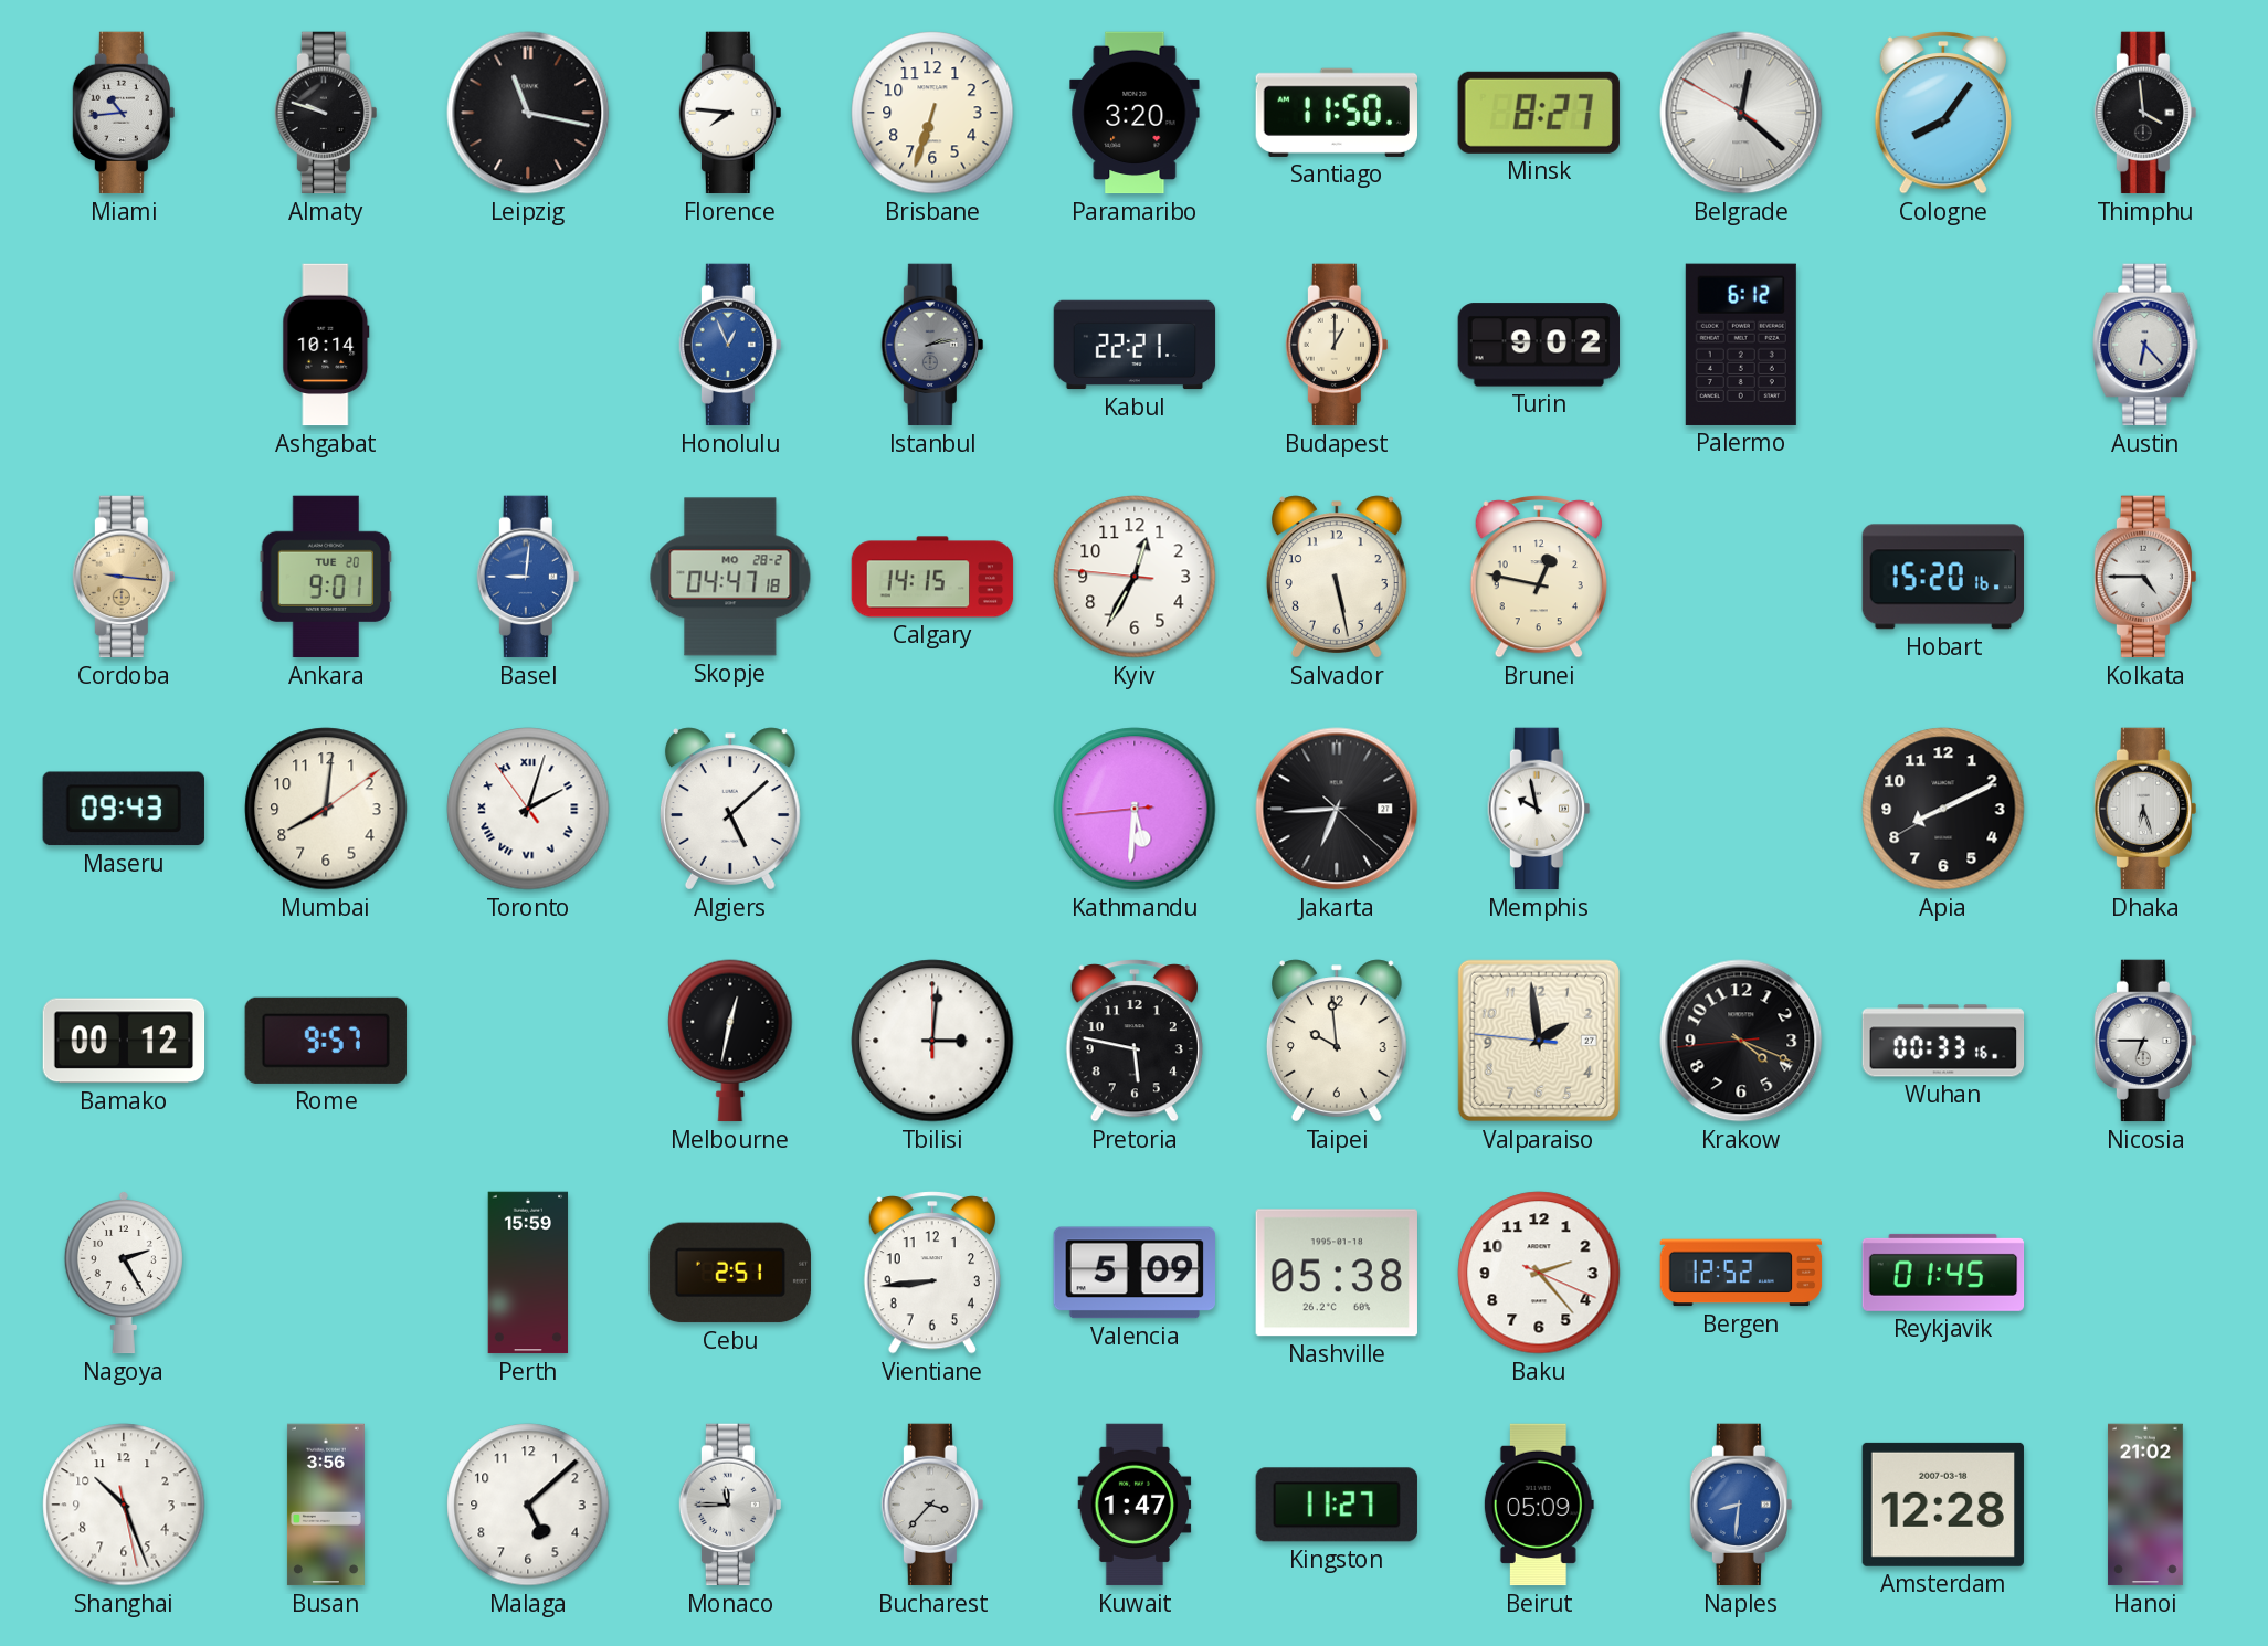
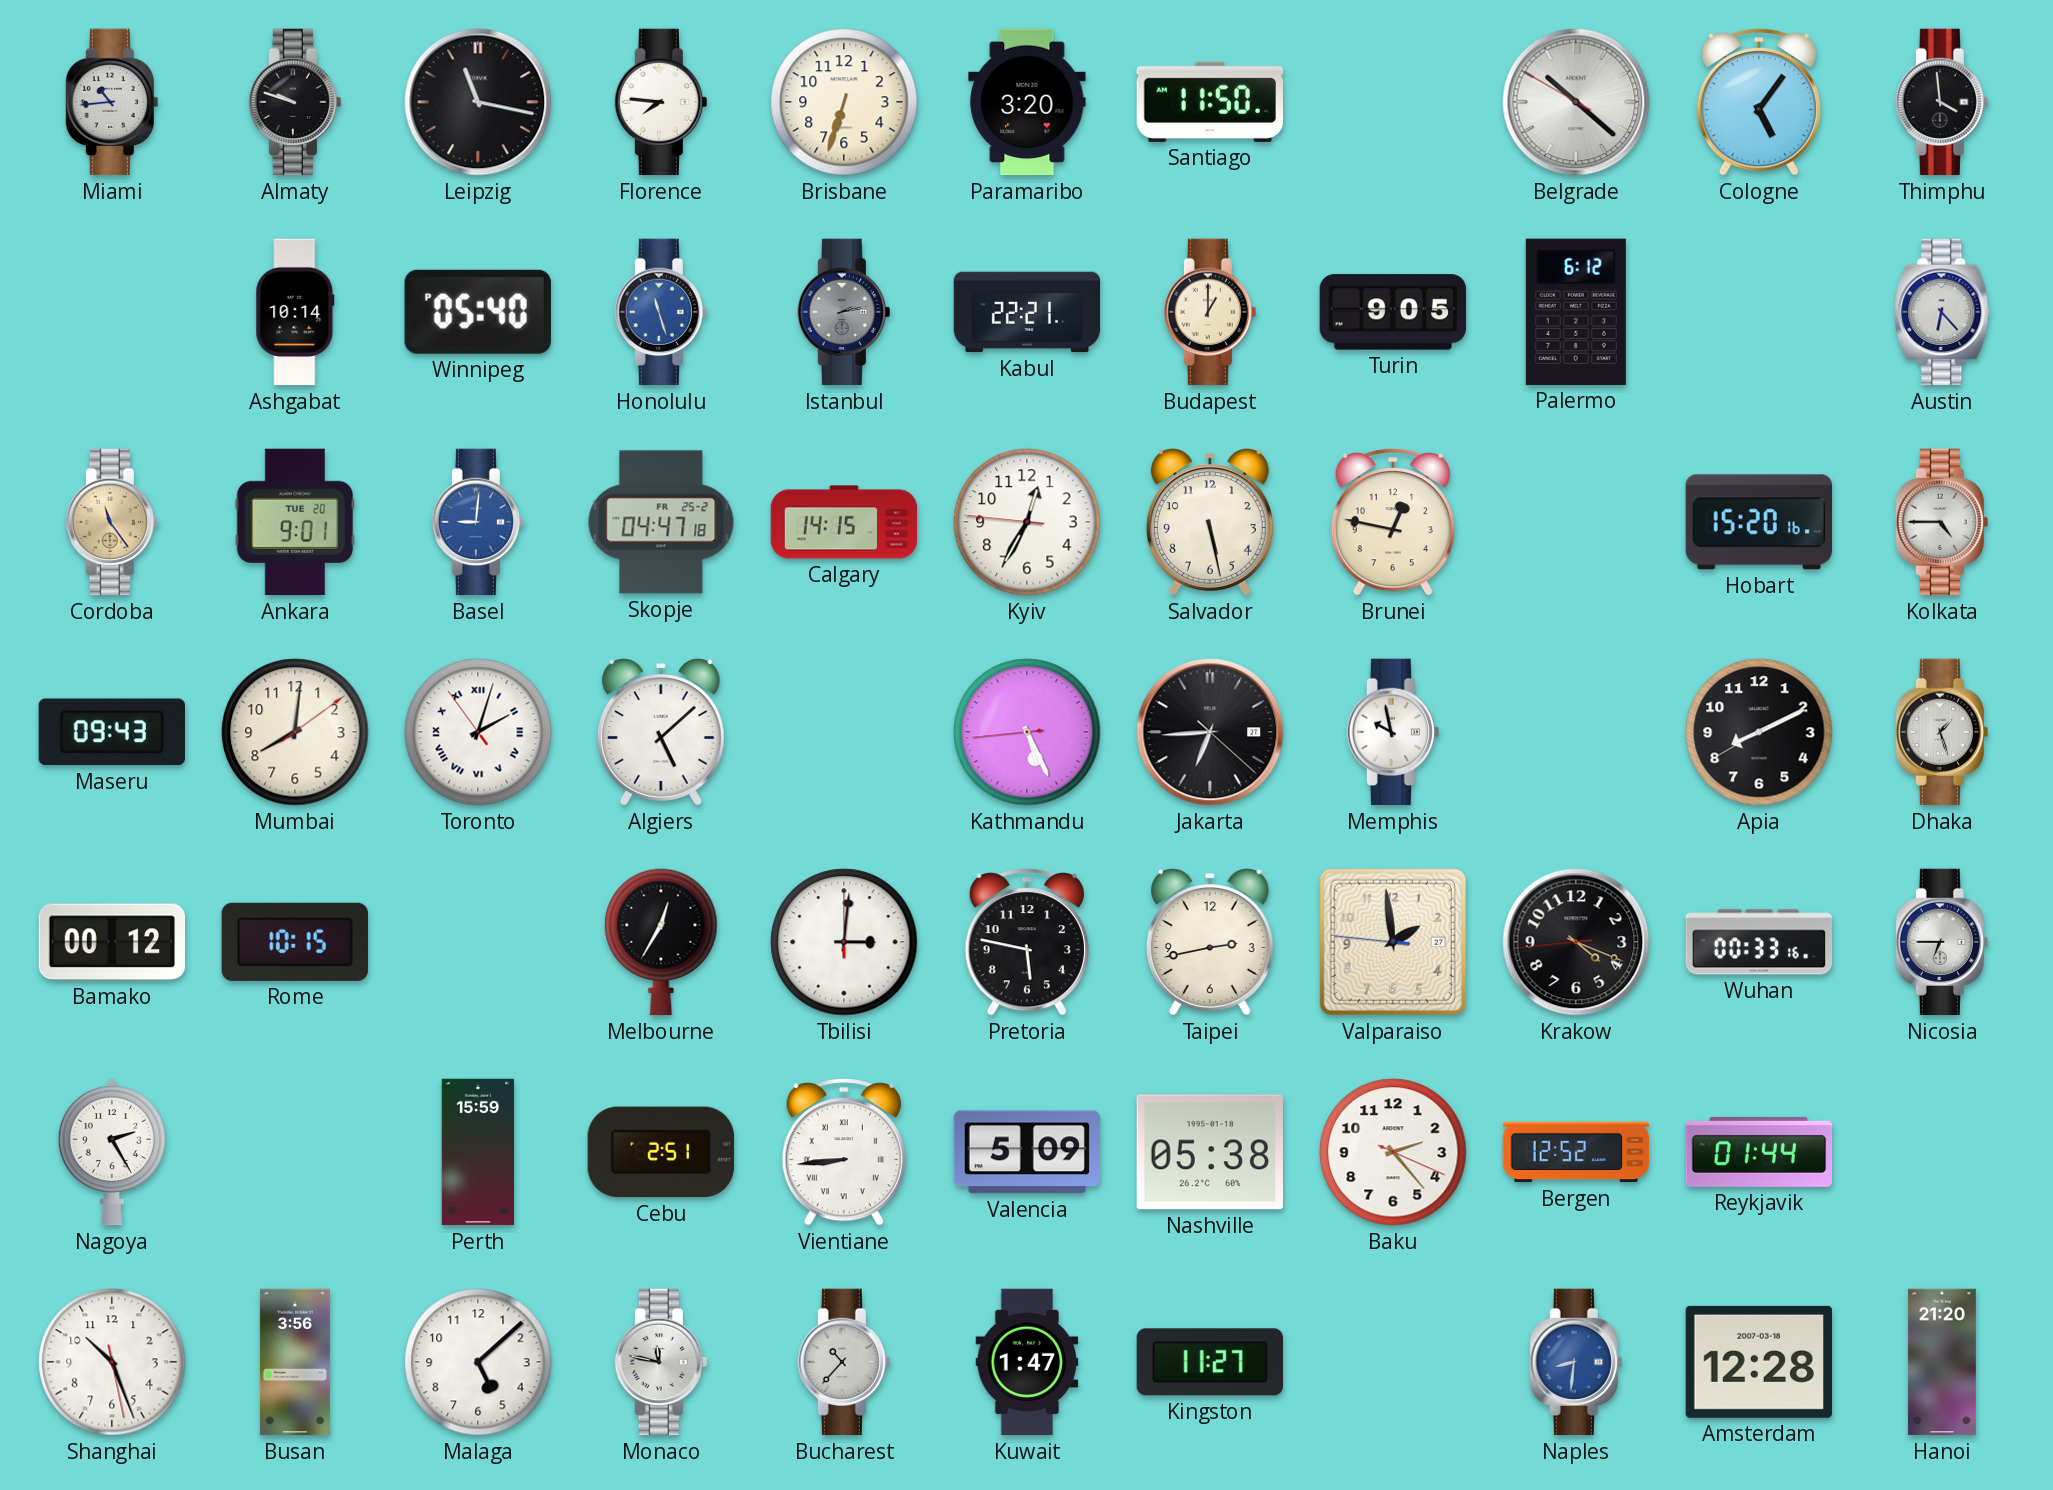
Minsk: 8:27 -> none
Belgrade: 12:21 -> 10:21
Cologne: 8:06 -> 5:06
Winnipeg: none -> 05:40
Honolulu: 12:56 -> 11:27
Turin: 9:02 -> 9:05
Cordoba: 9:16 -> 11:24
Skopje date: MO 28-2 -> FR 25-2
Kathmandu: 5:30 -> 5:25
Dhaka: 6:27 -> 1:27
Rome: 9:57 -> 10:15
Melbourne: 12:32 -> 12:35
Taipei: 9:59 -> 2:43
Vientiane numerals: Arabic -> Roman
Reykjavik: 01:45 -> 01:44
Monaco: 11:45 -> 11:47
Bucharest: 3:37 -> 10:37
Beirut: 05:09 -> none
Hanoi: 21:02 -> 21:20
